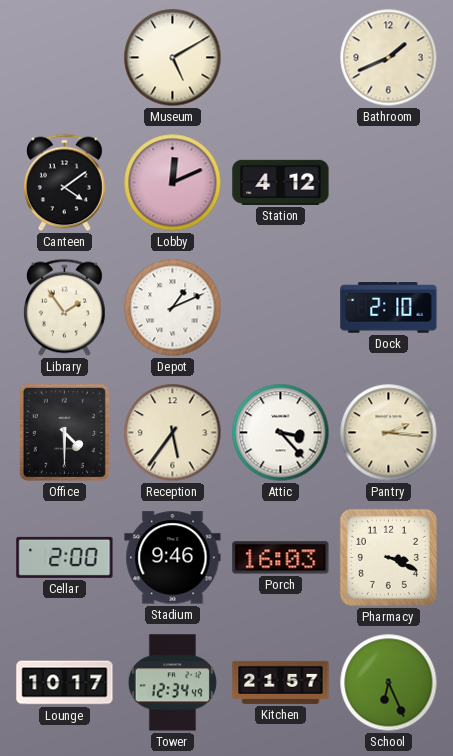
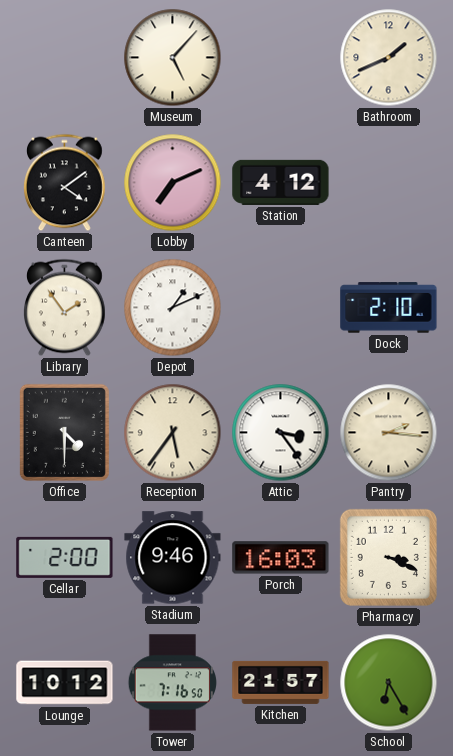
Museum: 5:10 -> 5:07
Lobby: 12:11 -> 7:11
Attic: 3:23 -> 3:24
Lounge: 10:17 -> 10:12
Tower: 12:34 -> 7:16
School: 6:26 -> 6:25
